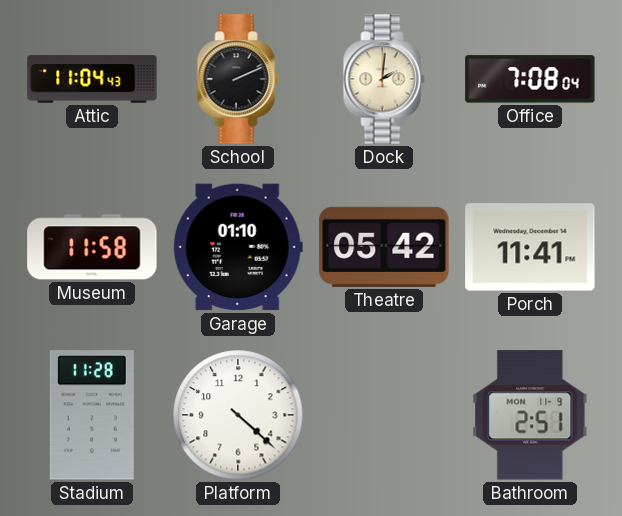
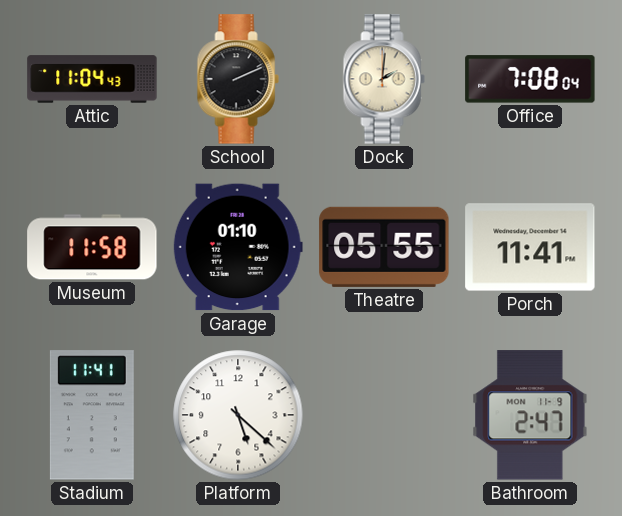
Theatre: 05:42 -> 05:55
Stadium: 11:28 -> 11:41
Platform: 4:22 -> 5:22
Bathroom: 2:51 -> 2:47
